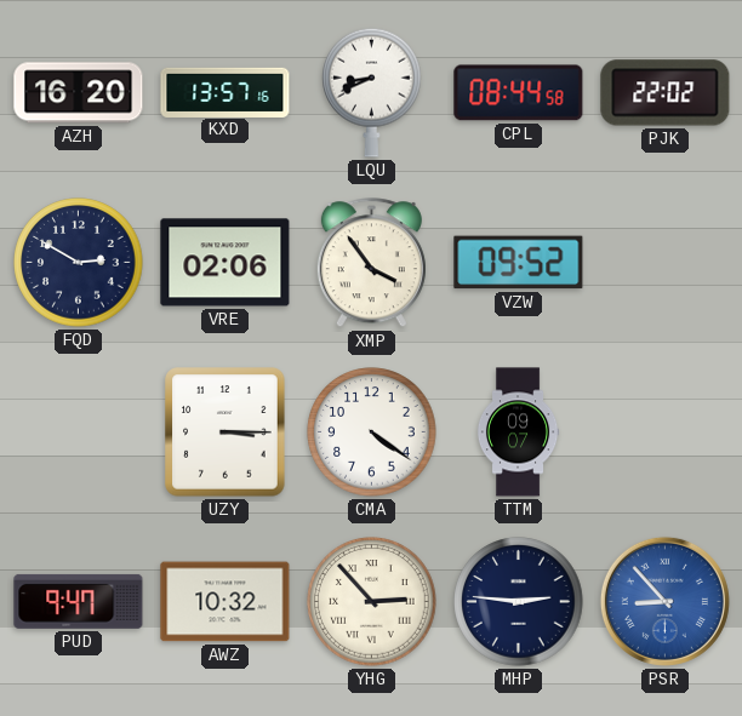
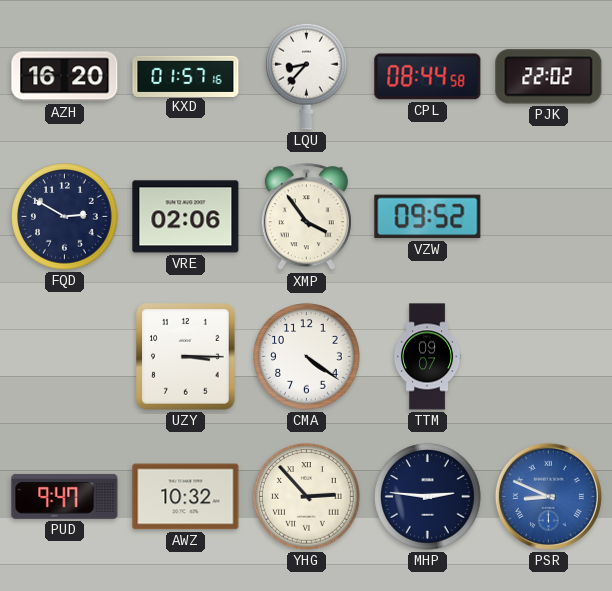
KXD: 13:57 -> 01:57
LQU: 8:41 -> 8:37
PSR: 8:53 -> 8:49
